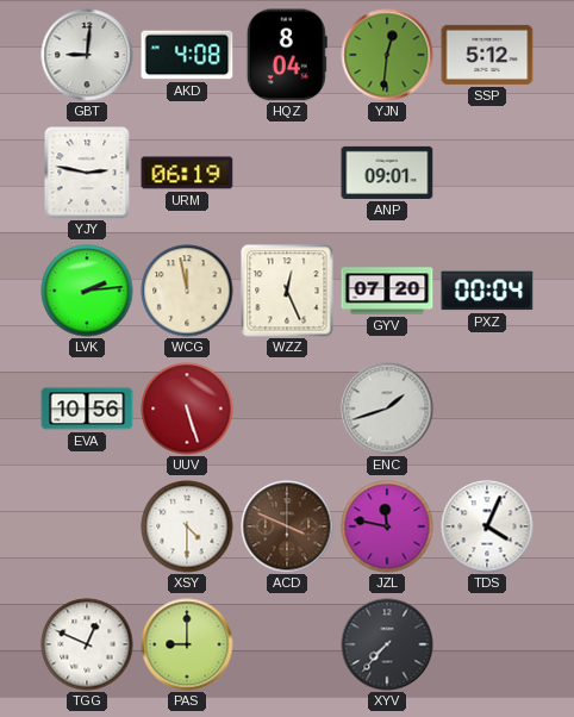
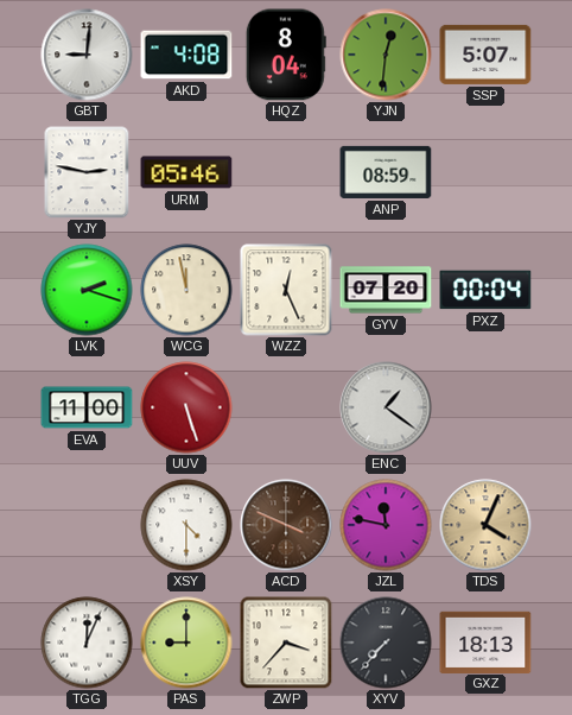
SSP: 5:12 -> 5:07
URM: 06:19 -> 05:46
ANP: 09:01 -> 08:59
LVK: 2:14 -> 2:18
EVA: 10:56 -> 11:00
ENC: 1:42 -> 1:21
TDS dial: white -> champagne
TGG: 12:49 -> 12:04
ZWP: none -> 3:37
GXZ: none -> 18:13
